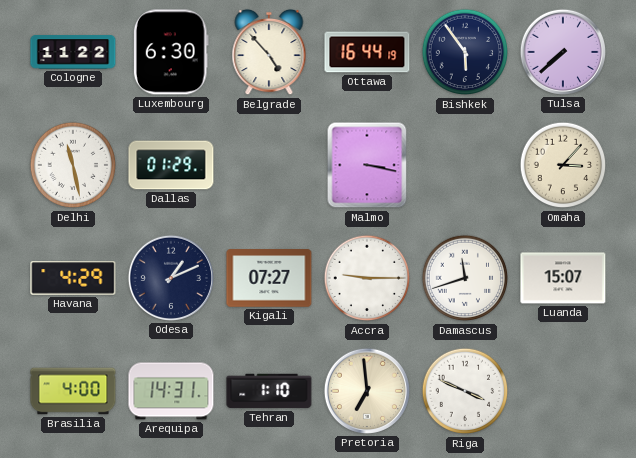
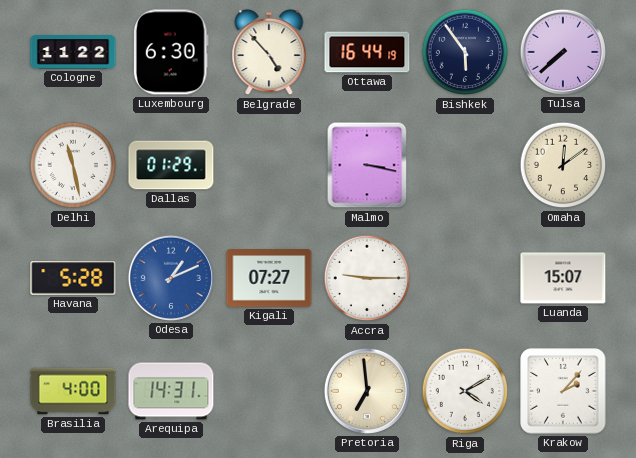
Omaha: 3:07 -> 12:09
Havana: 4:29 -> 5:28
Odesa dial: navy -> blue
Damascus: 11:42 -> none
Tehran: 1:10 -> none
Riga: 3:49 -> 4:10
Krakow: none -> 2:07
